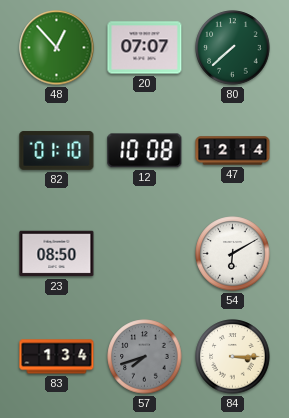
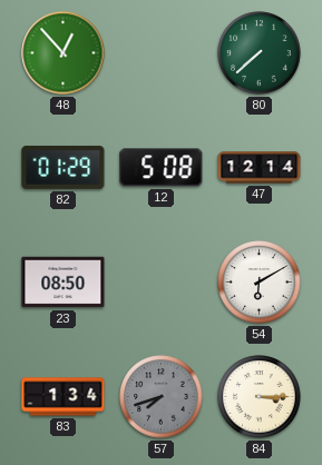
20: 07:07 -> none
82: 01:10 -> 01:29
12: 10:08 -> 5:08
